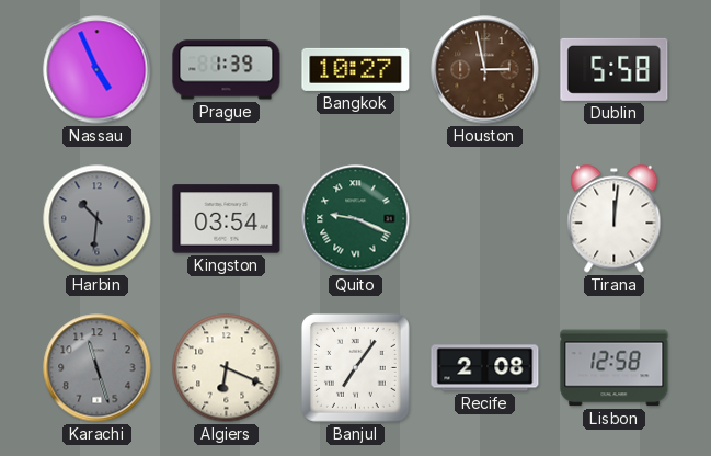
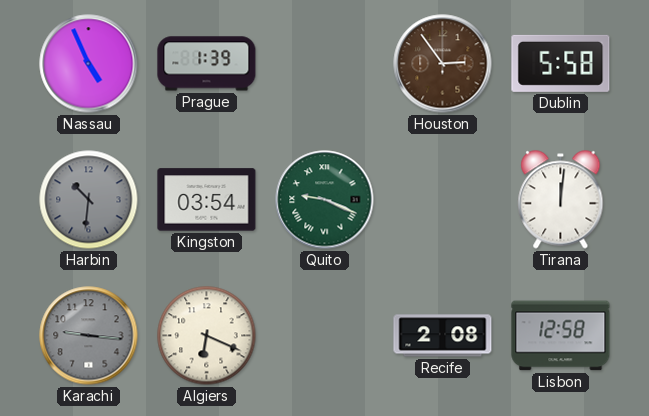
Bangkok: 10:27 -> none
Houston: 2:58 -> 2:54
Karachi: 11:27 -> 9:16
Banjul: 7:06 -> none
